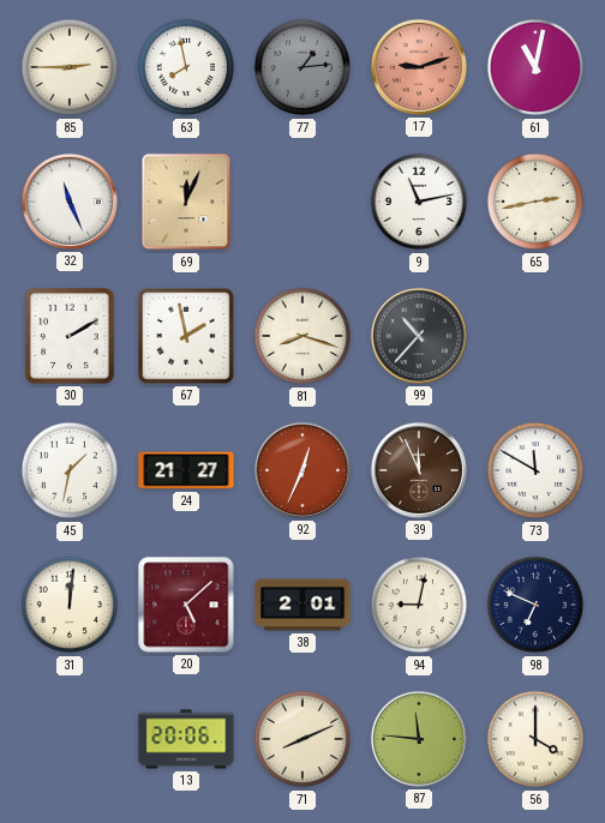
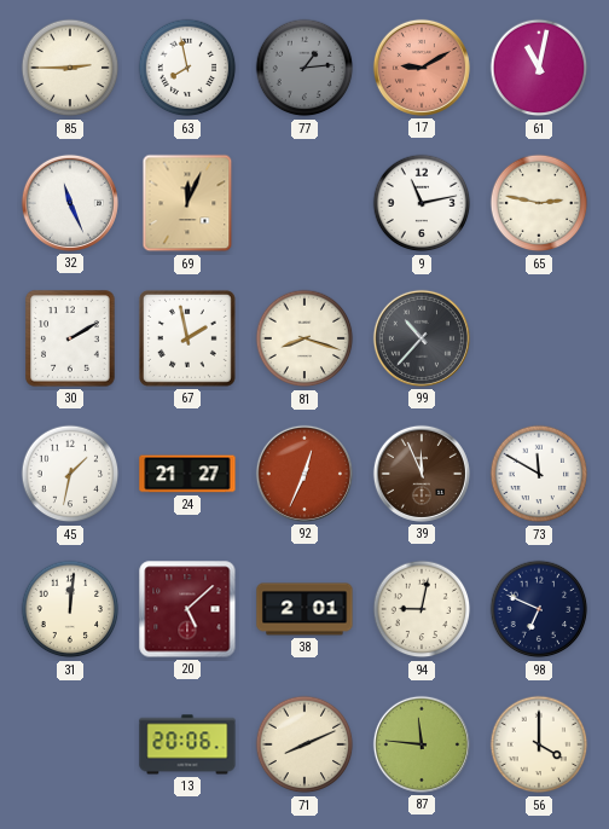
17: 9:12 -> 9:10
65: 2:43 -> 2:47
